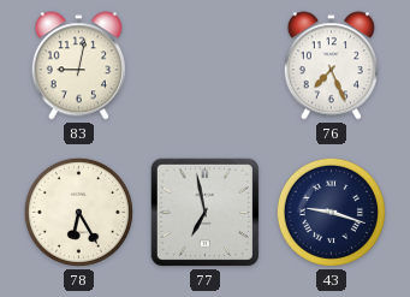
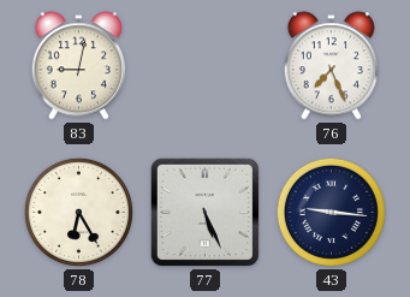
77: 6:58 -> 5:26
43: 9:18 -> 9:16
